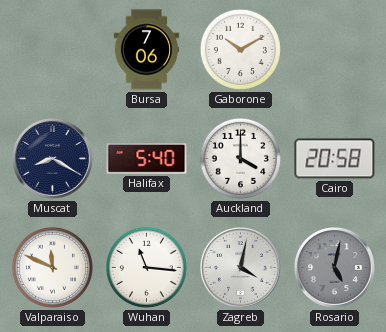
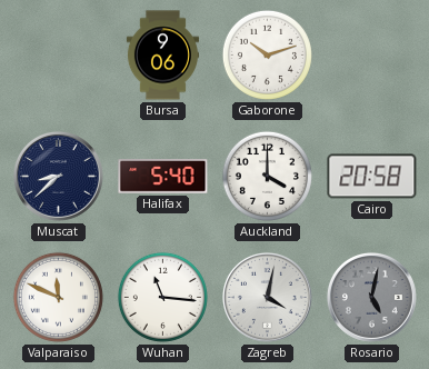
Bursa: 7:06 -> 9:06
Gaborone: 10:10 -> 10:12
Muscat: 8:20 -> 8:38
